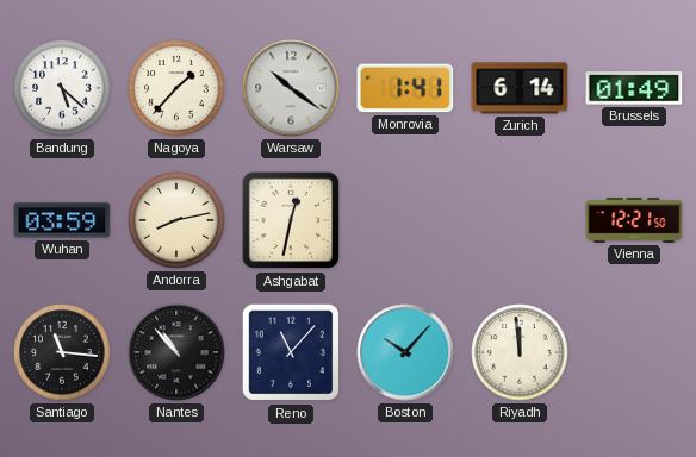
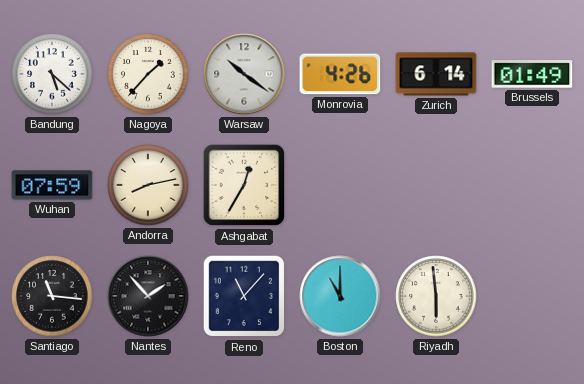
Monrovia: 1:41 -> 4:26
Wuhan: 03:59 -> 07:59
Ashgabat: 12:32 -> 12:35
Vienna: 12:21 -> none
Nantes: 10:53 -> 1:53
Boston: 10:07 -> 11:00
Riyadh: 11:59 -> 5:59
